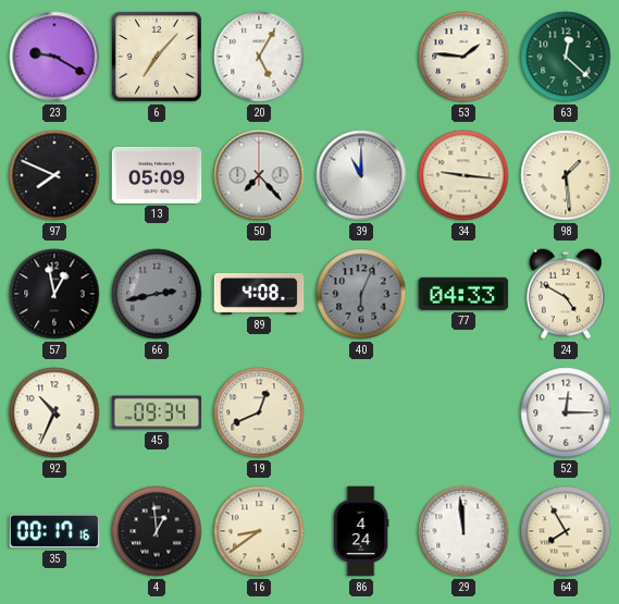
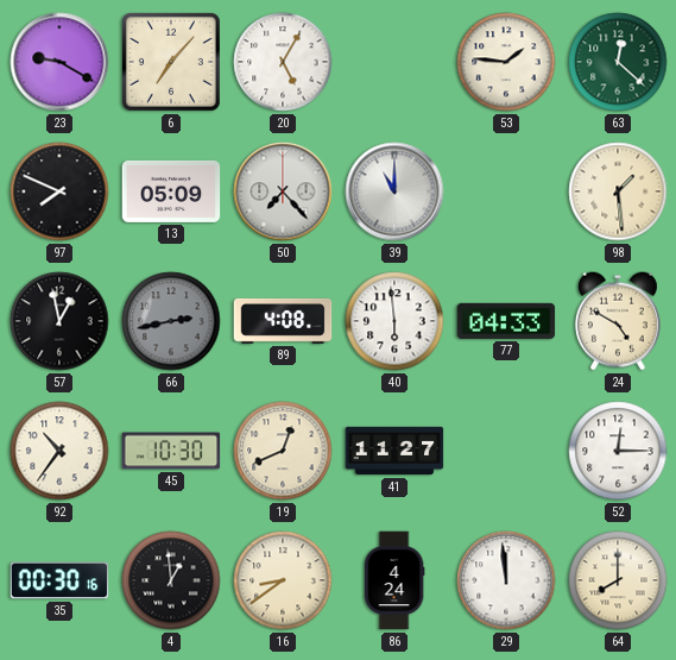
34: 9:16 -> none
40: 6:04 -> 5:59
40 dial: grey -> white
92: 10:34 -> 10:36
45: 09:34 -> 10:30
41: none -> 11:27
35: 00:17 -> 00:30
64: 7:55 -> 8:00
